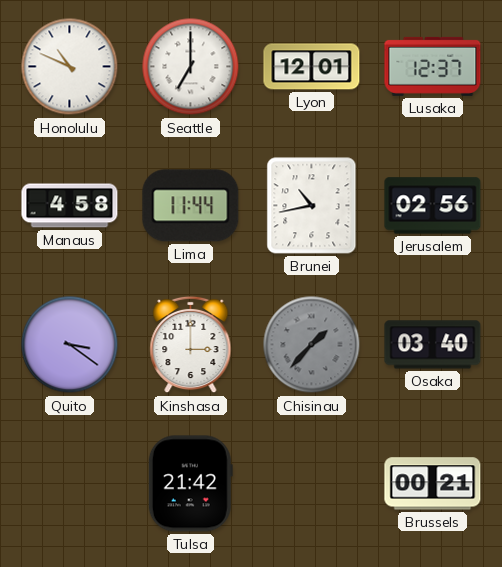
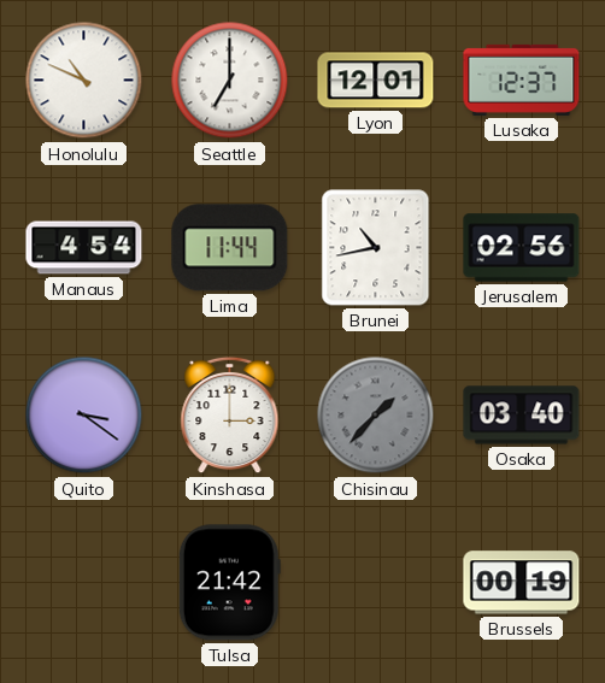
Manaus: 4:58 -> 4:54
Brussels: 00:21 -> 00:19
